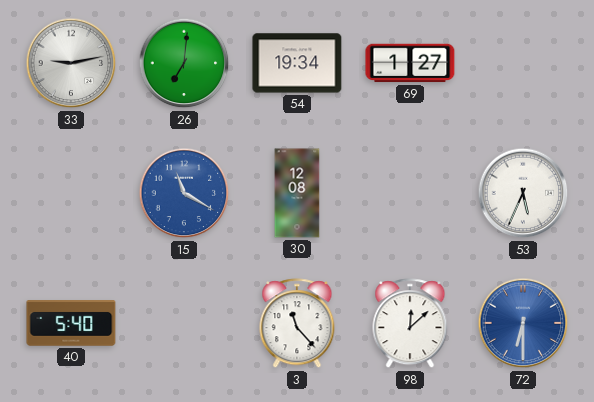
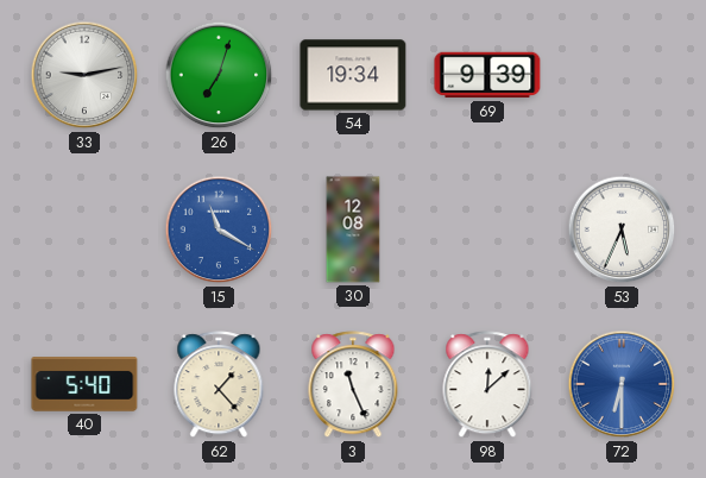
26: 7:01 -> 7:03
69: 1:27 -> 9:39
62: none -> 1:23
3: 11:23 -> 11:26
